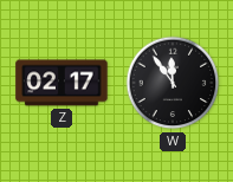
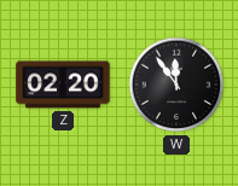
Z: 02:17 -> 02:20
